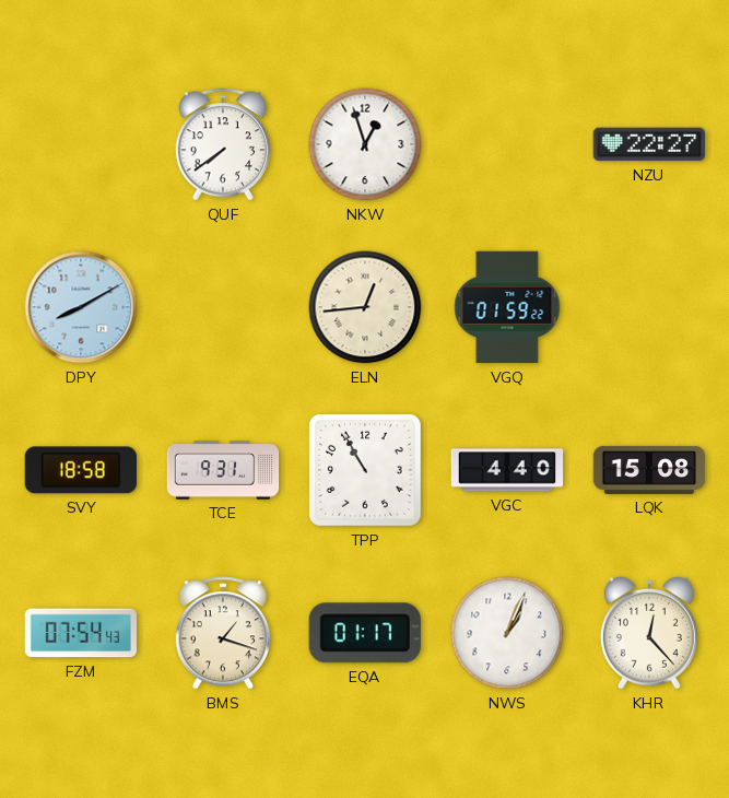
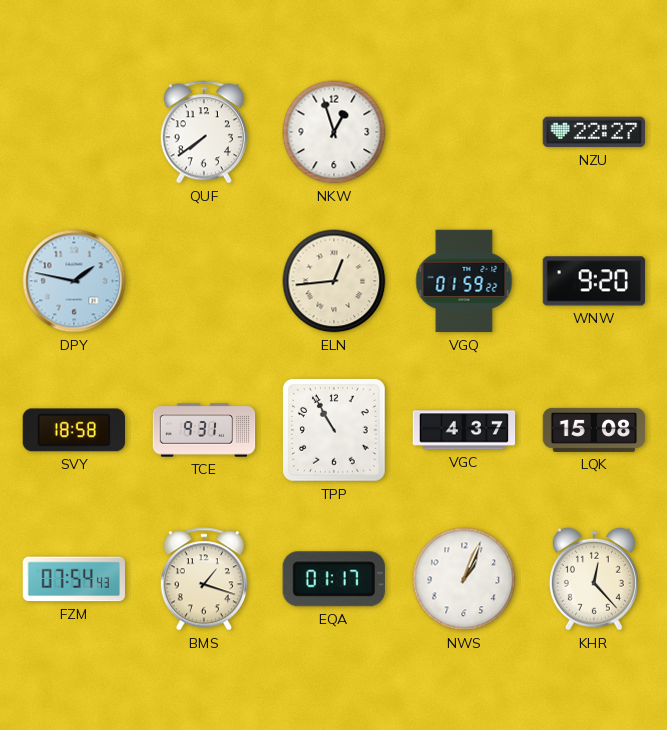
DPY: 8:10 -> 1:47
WNW: none -> 9:20
VGC: 4:40 -> 4:37
